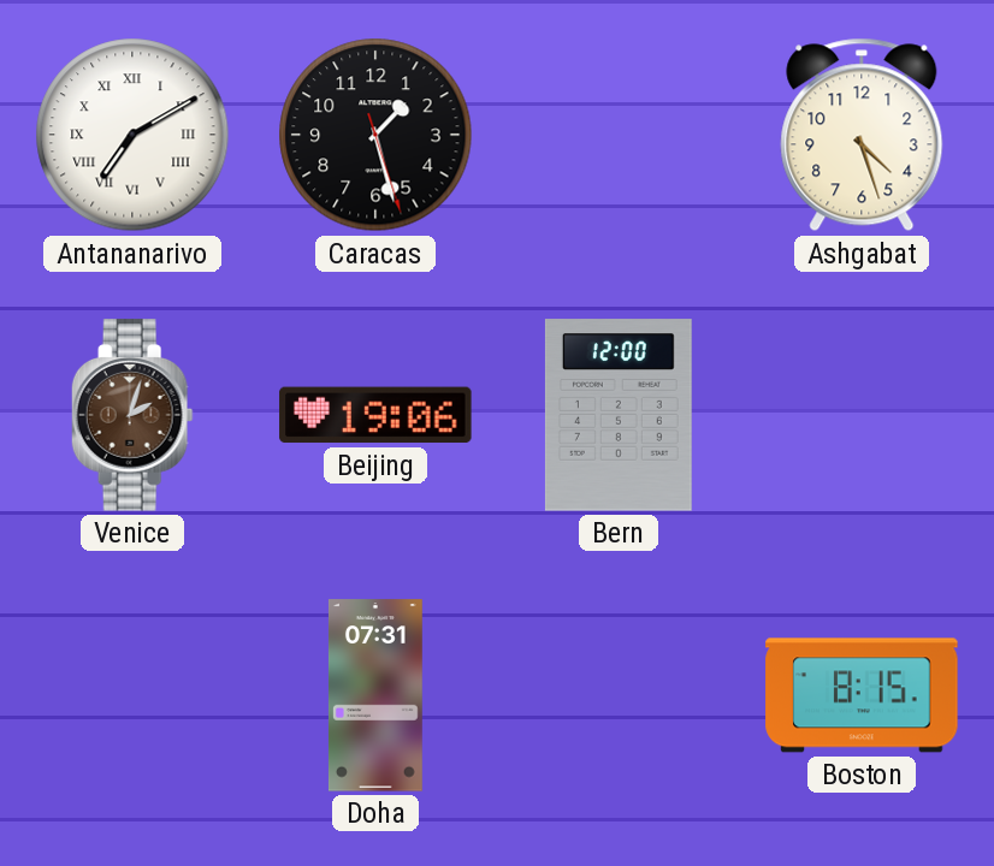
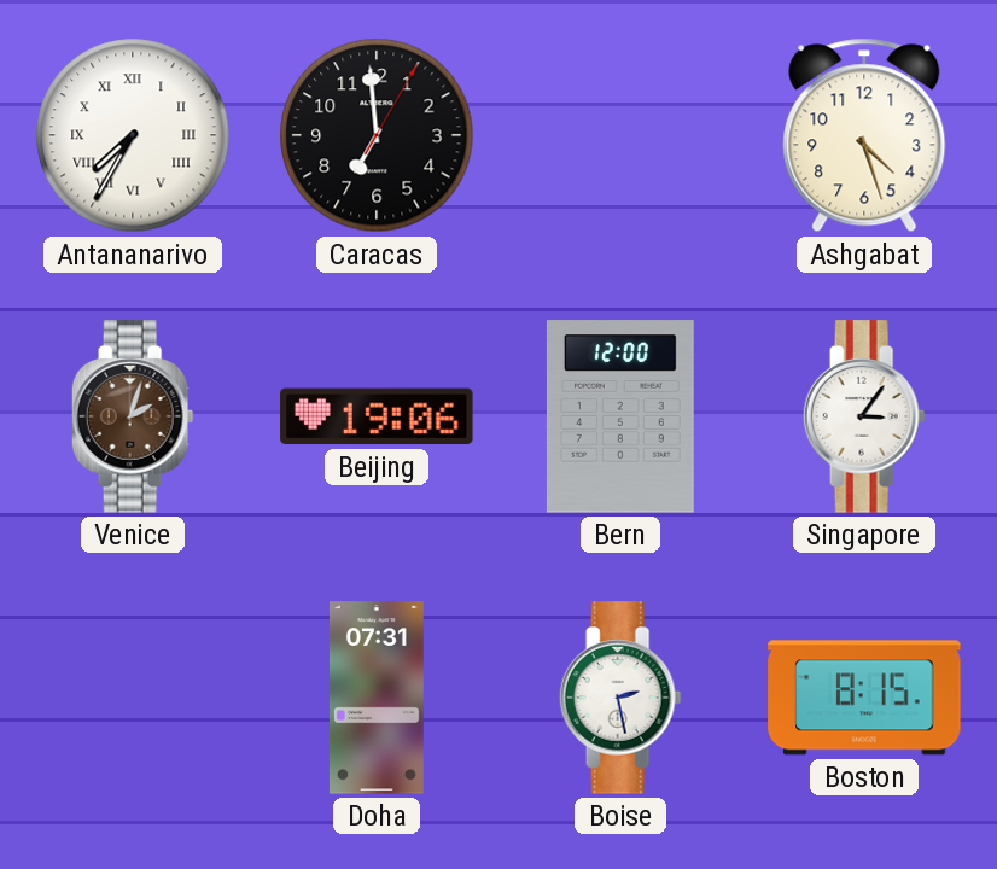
Antananarivo: 7:10 -> 7:35
Caracas: 1:27 -> 6:59
Singapore: none -> 3:06
Boise: none -> 2:28
